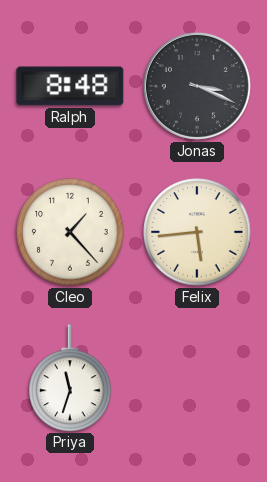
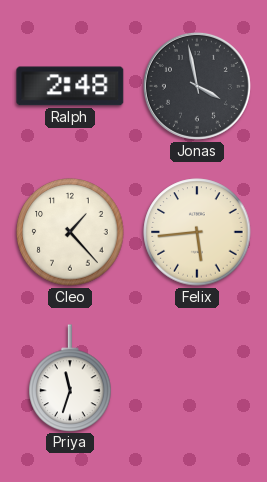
Ralph: 8:48 -> 2:48
Jonas: 3:19 -> 3:58
